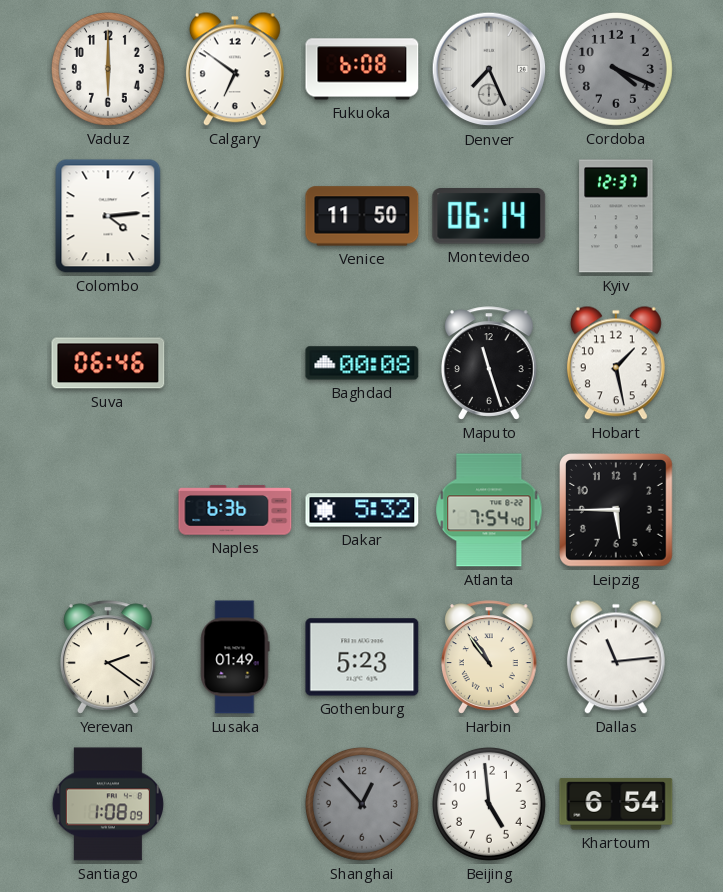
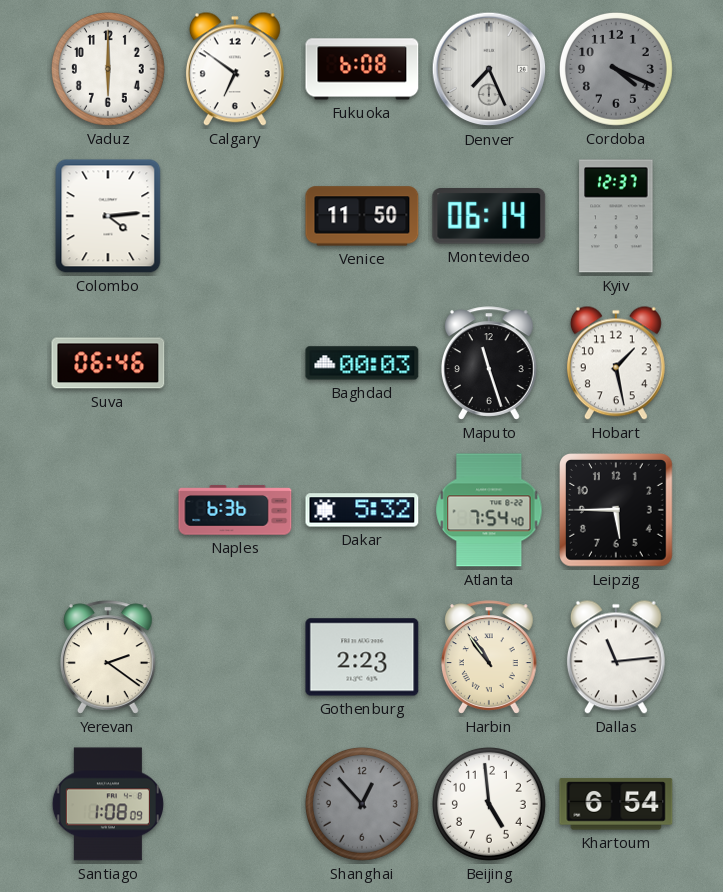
Baghdad: 00:08 -> 00:03
Lusaka: 01:49 -> none
Gothenburg: 5:23 -> 2:23
